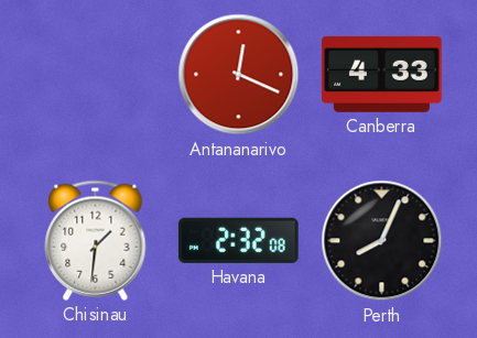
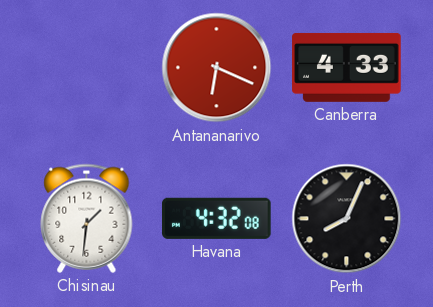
Antananarivo: 12:19 -> 6:19
Havana: 2:32 -> 4:32
